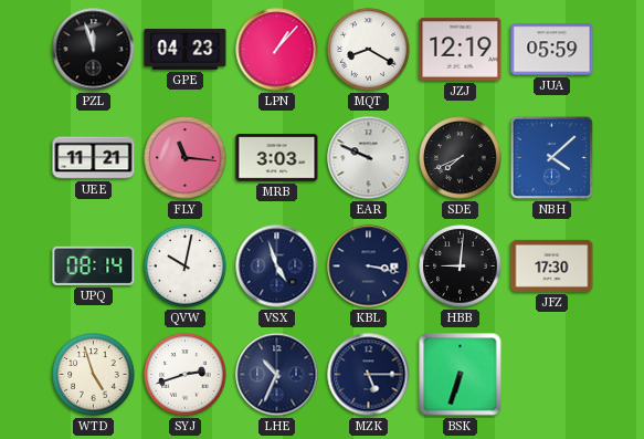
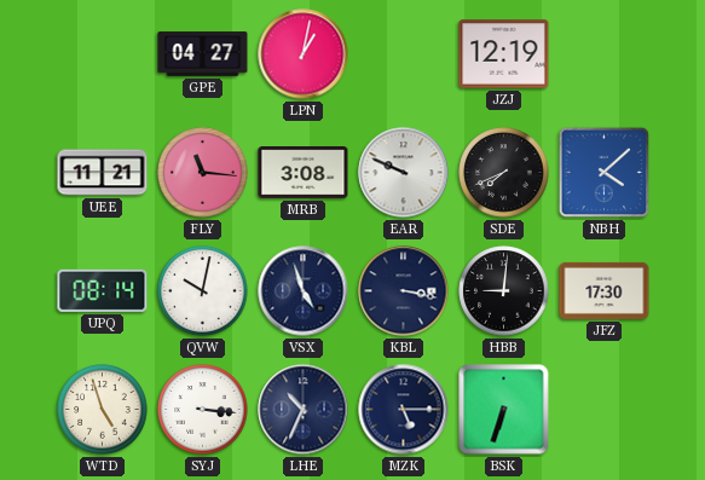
PZL: 11:57 -> none
GPE: 04:23 -> 04:27
LPN: 1:07 -> 1:02
MQT: 8:20 -> none
JUA: 05:59 -> none
MRB: 3:03 -> 3:08
SYJ: 2:42 -> 3:16
